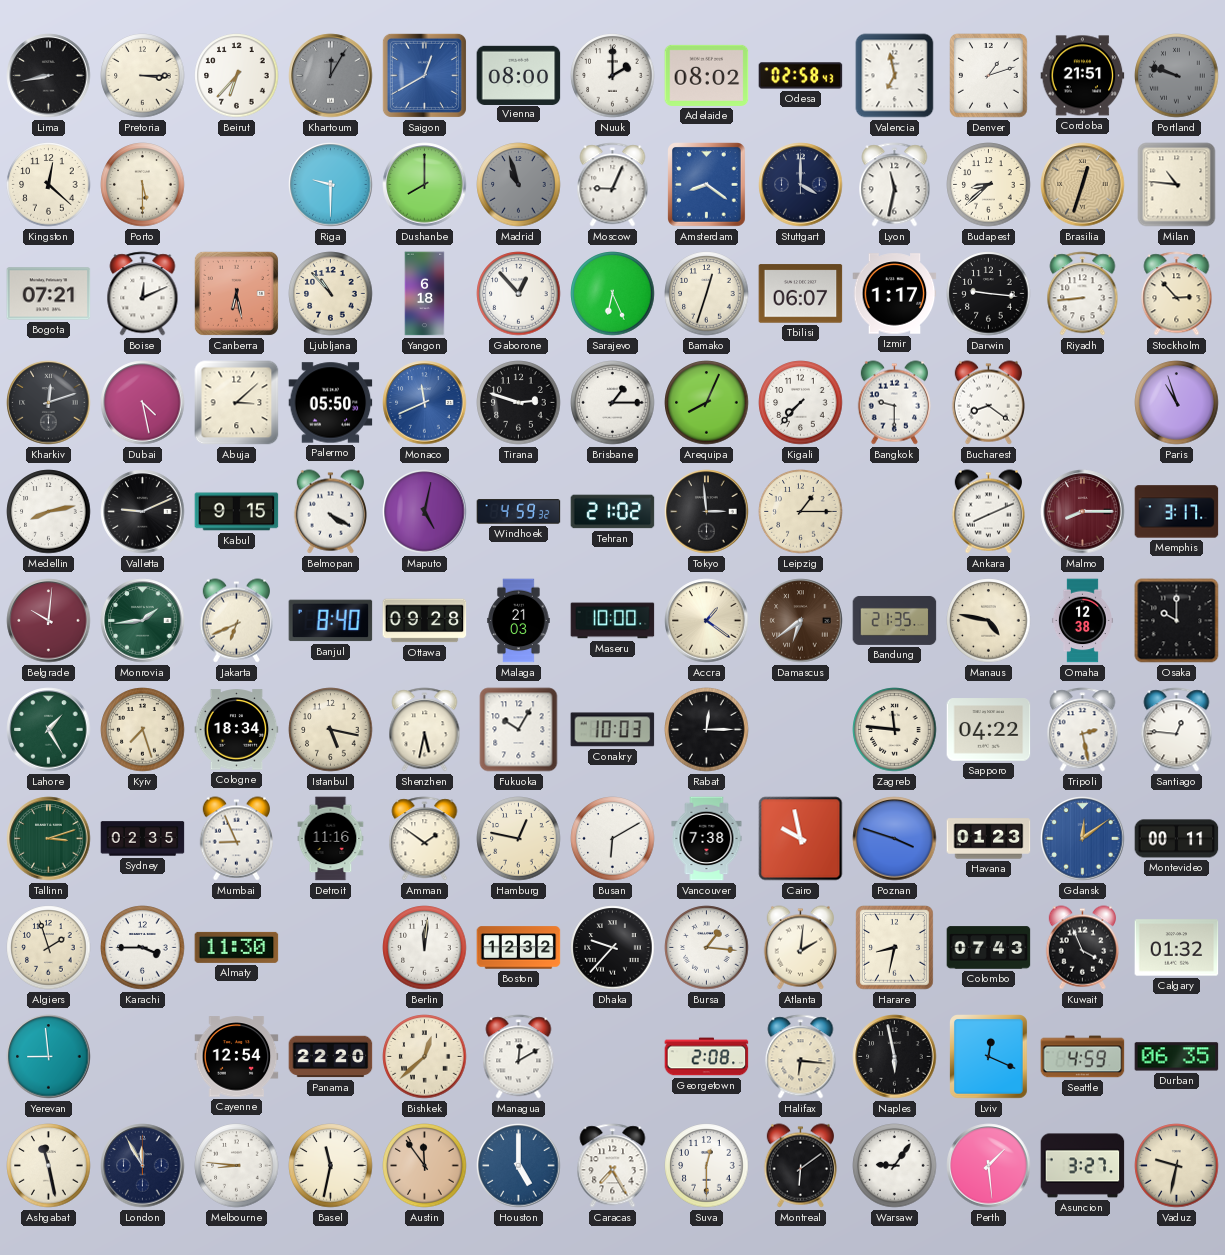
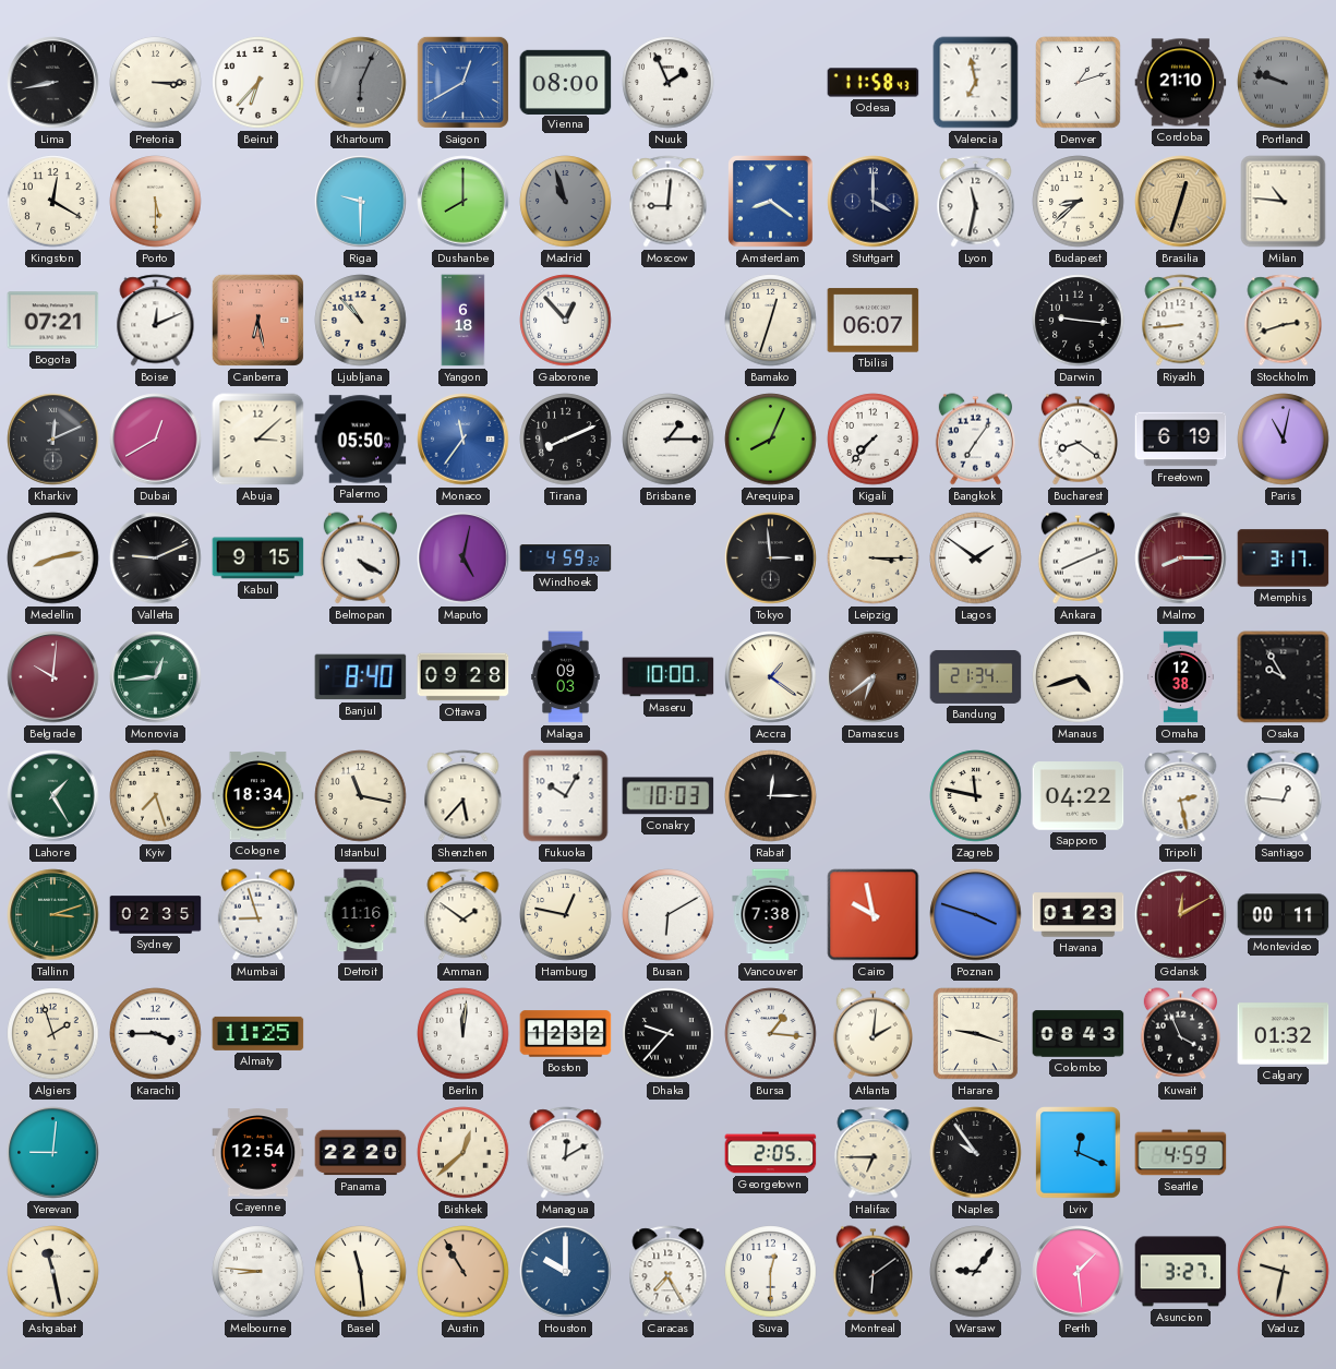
Khartoum: 12:05 -> 6:04
Nuuk: 2:00 -> 1:56
Adelaide: 08:02 -> none
Odesa: 02:58 -> 11:58
Cordoba: 21:51 -> 21:10
Kingston: 12:22 -> 12:20
Moscow: 9:04 -> 9:01
Sarajevo: 6:26 -> none
Izmir: 1:17 -> none
Stockholm: 2:53 -> 2:42
Kharkiv: 12:12 -> 12:11
Dubai: 4:28 -> 12:40
Monaco: 11:41 -> 11:36
Tirana: 2:48 -> 8:11
Bangkok: 9:30 -> 7:06
Freetown: none -> 6:19
Paris: 10:57 -> 11:02
Tehran: 21:02 -> none
Leipzig: 1:15 -> 3:15
Lagos: none -> 1:51
Monrovia: 1:44 -> 12:44
Jakarta: 6:41 -> none
Malaga: 21:03 -> 09:03
Bandung: 21:35 -> 21:34
Manaus: 4:47 -> 4:42
Osaka: 10:00 -> 9:55
Istanbul: 5:17 -> 11:17
Shenzhen: 5:32 -> 5:37
Zagreb: 11:46 -> 11:47
Mumbai: 8:56 -> 8:57
Gdansk: 12:09 -> 12:10
Gdansk dial: blue -> burgundy
Almaty: 11:30 -> 11:25
Harare: 8:32 -> 9:18
Colombo: 07:43 -> 08:43
Yerevan: 8:59 -> 9:01
Georgetown: 2:08 -> 2:05
Halifax: 6:16 -> 6:45
Naples: 5:58 -> 9:54
Durban: 06:35 -> none
London: 11:55 -> none
Basel: 11:32 -> 11:29
Austin: 11:54 -> 10:55
Houston: 5:00 -> 10:00
